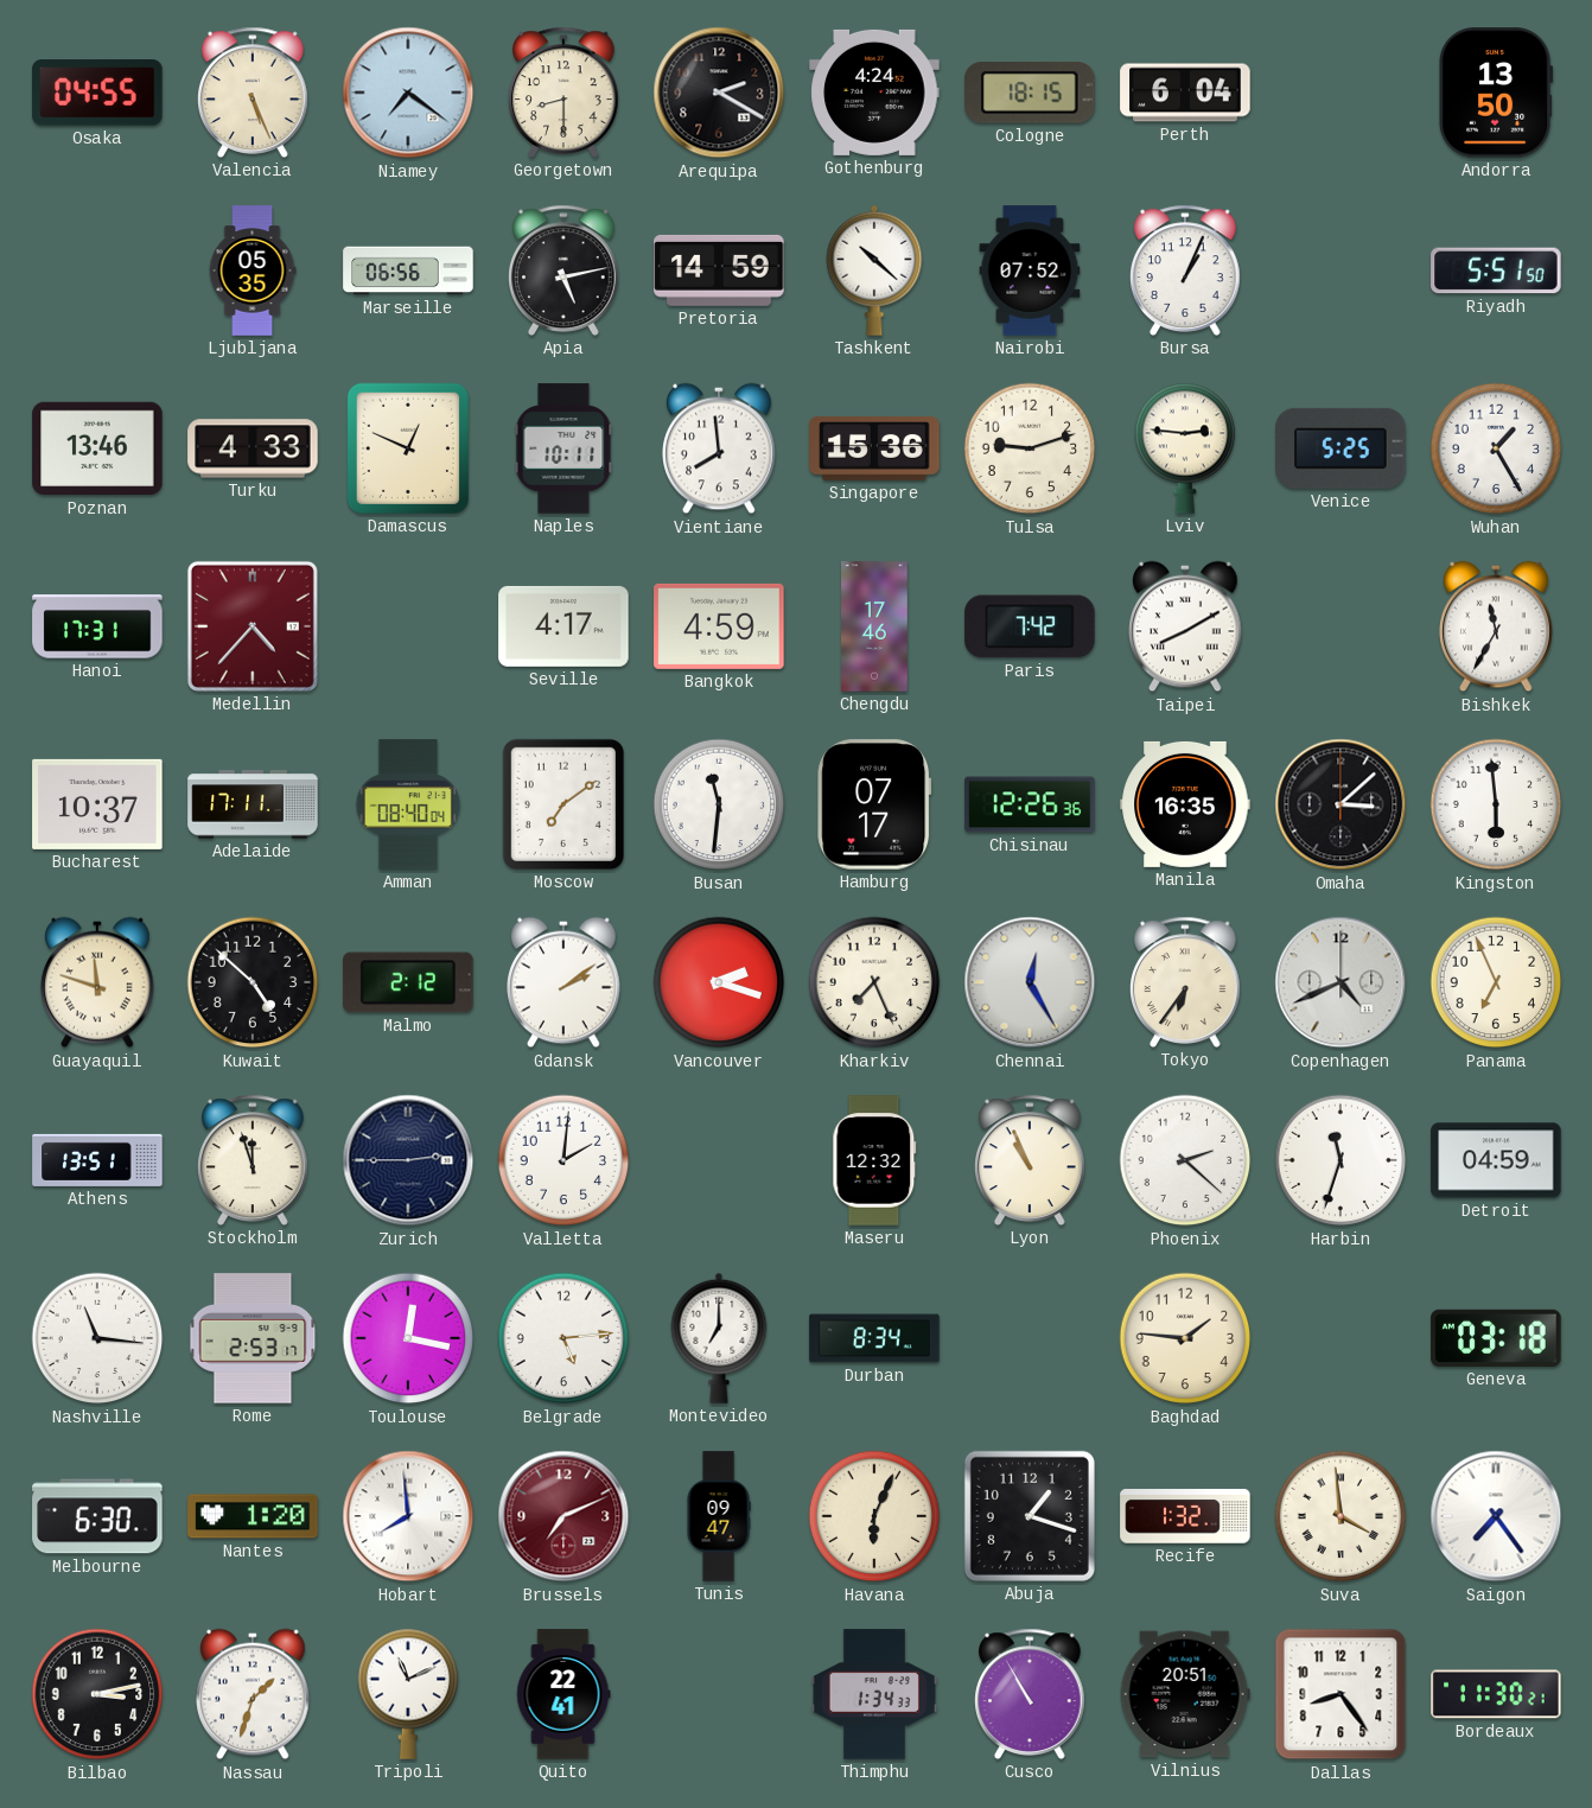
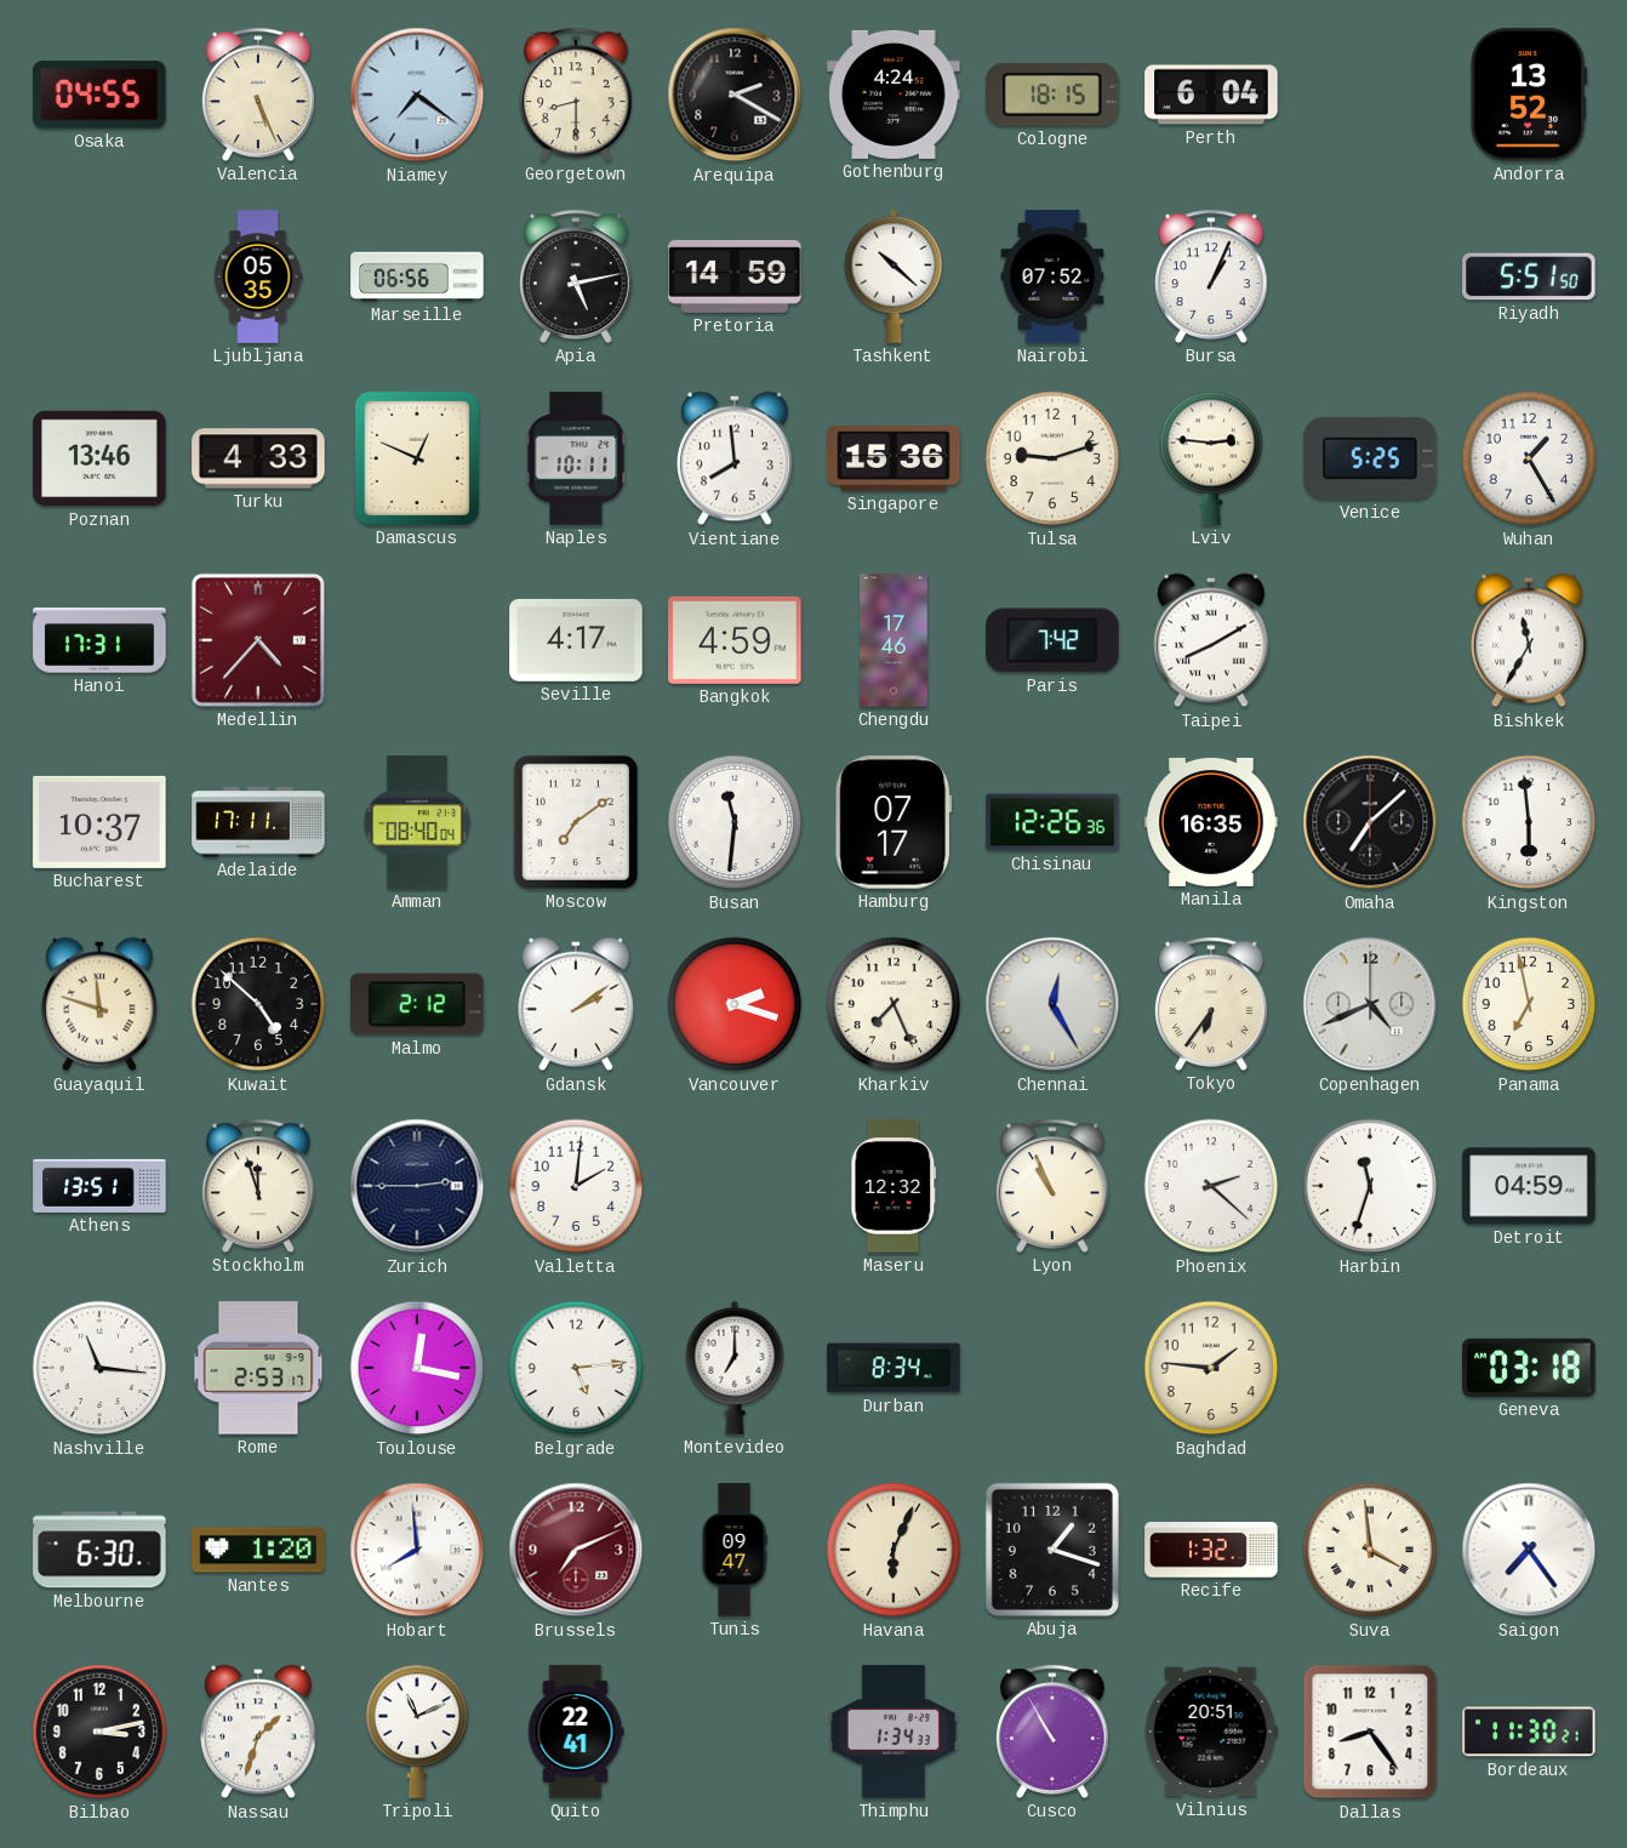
Andorra: 13:50 -> 13:52
Omaha: 3:08 -> 7:08
Panama: 6:56 -> 6:58
